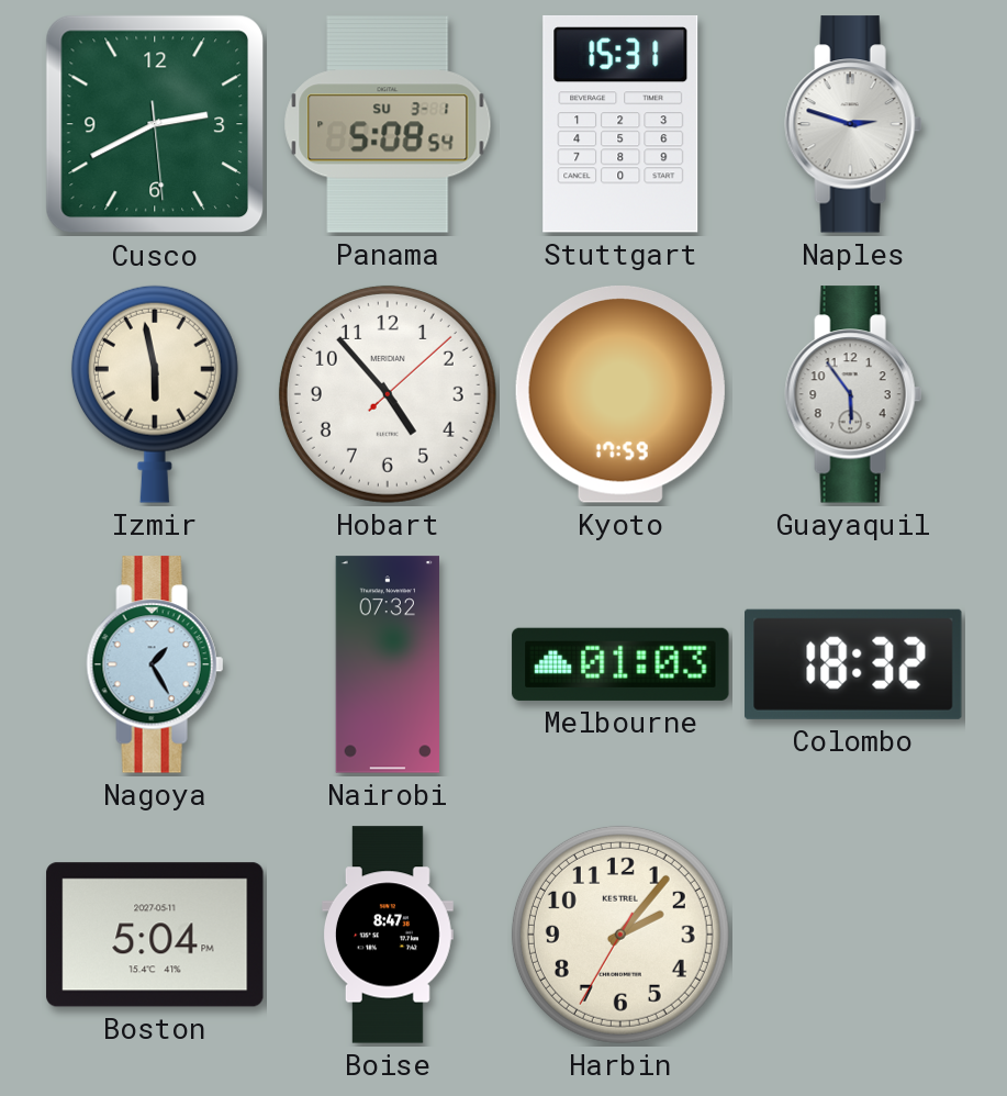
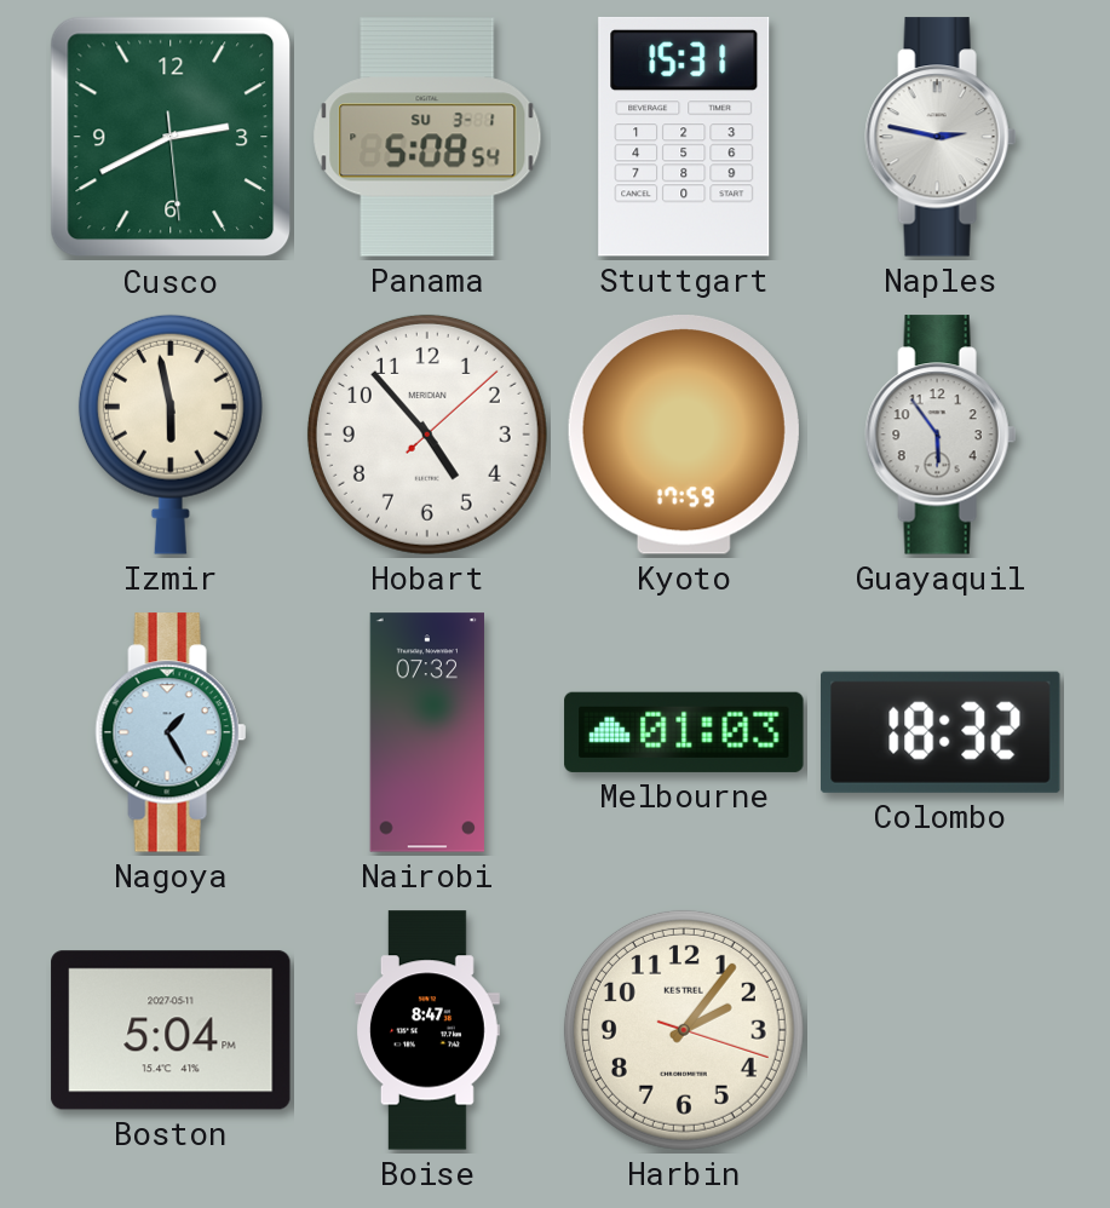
Naples: 2:48 -> 2:47
Harbin: 2:06:35 -> 2:06:18
